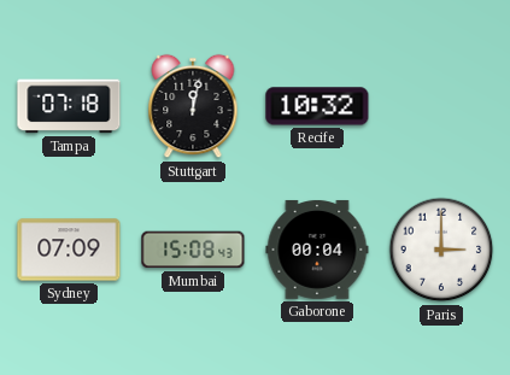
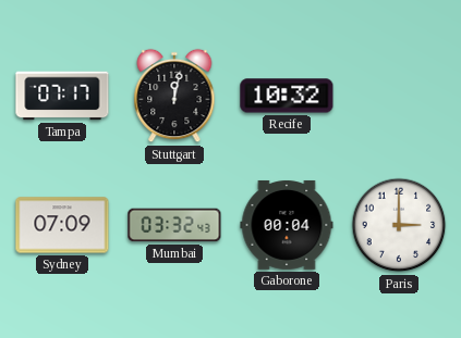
Tampa: 07:18 -> 07:17
Mumbai: 15:08 -> 03:32
